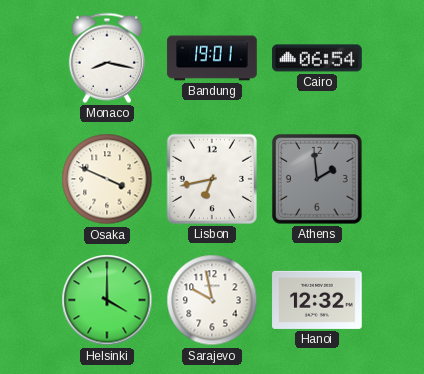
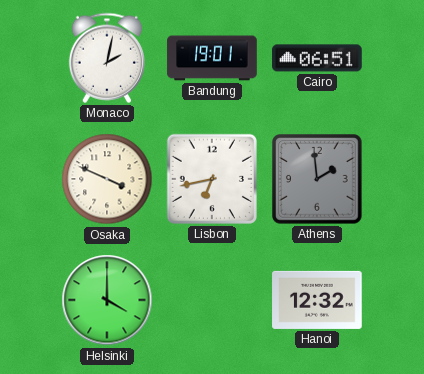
Monaco: 8:17 -> 2:02
Cairo: 06:54 -> 06:51
Sarajevo: 9:58 -> none
